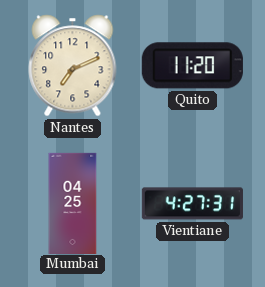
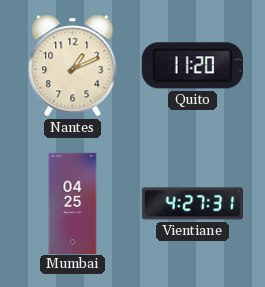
Nantes: 7:11 -> 1:11
